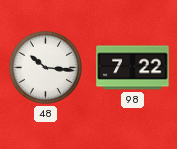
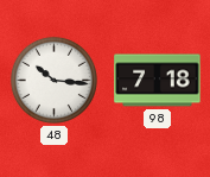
98: 7:22 -> 7:18
